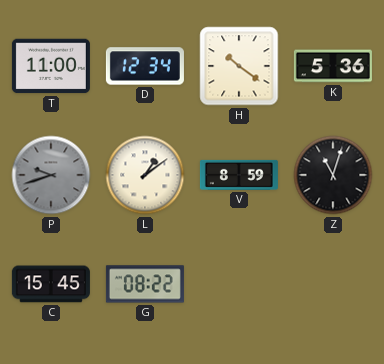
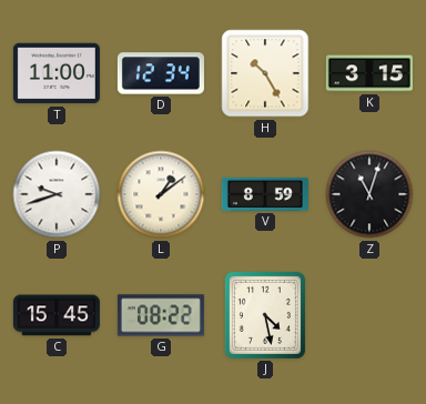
H: 10:21 -> 10:25
K: 5:36 -> 3:15
P dial: grey -> white
J: none -> 4:28
